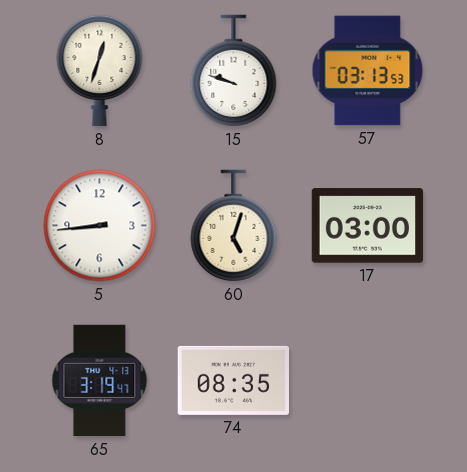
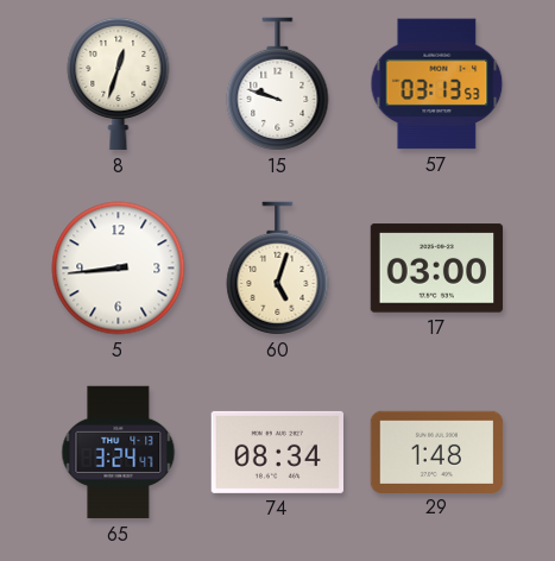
65: 3:19 -> 3:24
74: 08:35 -> 08:34
29: none -> 1:48
